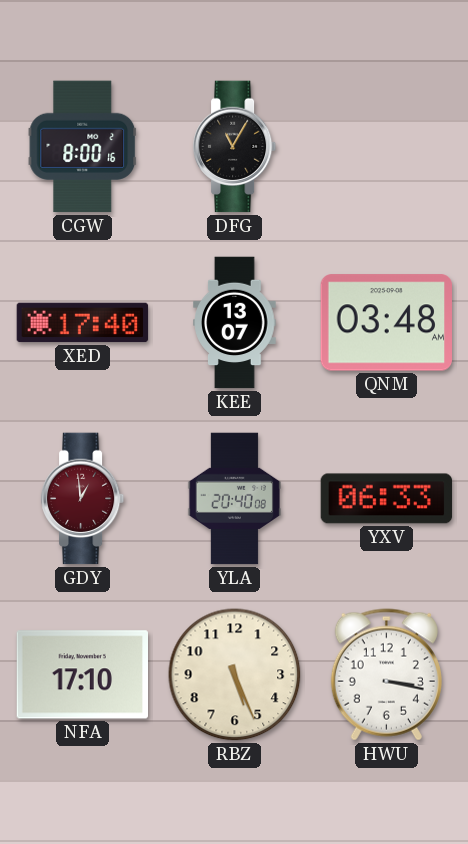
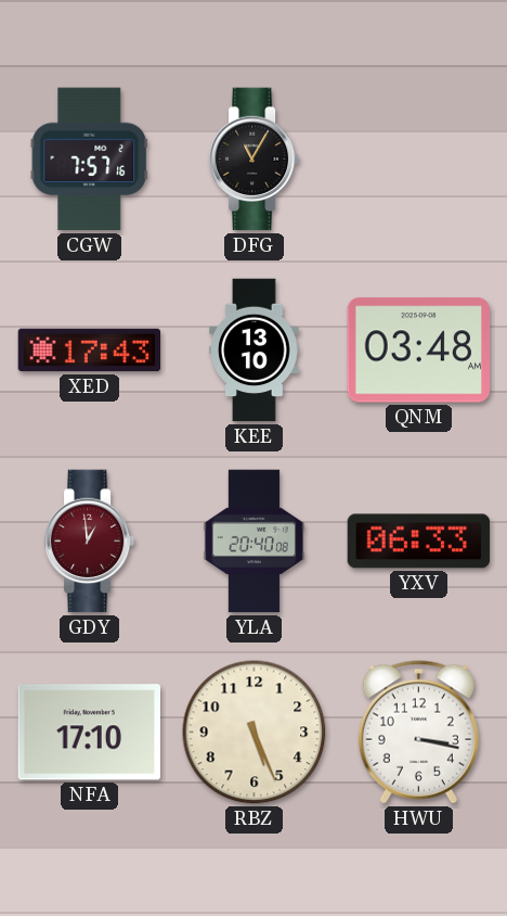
CGW: 8:00 -> 7:57
XED: 17:40 -> 17:43
KEE: 13:07 -> 13:10
